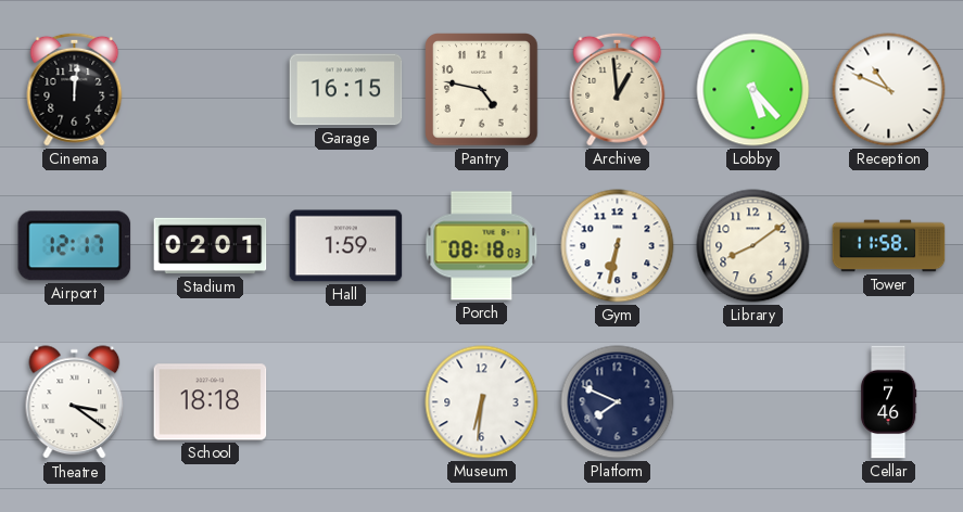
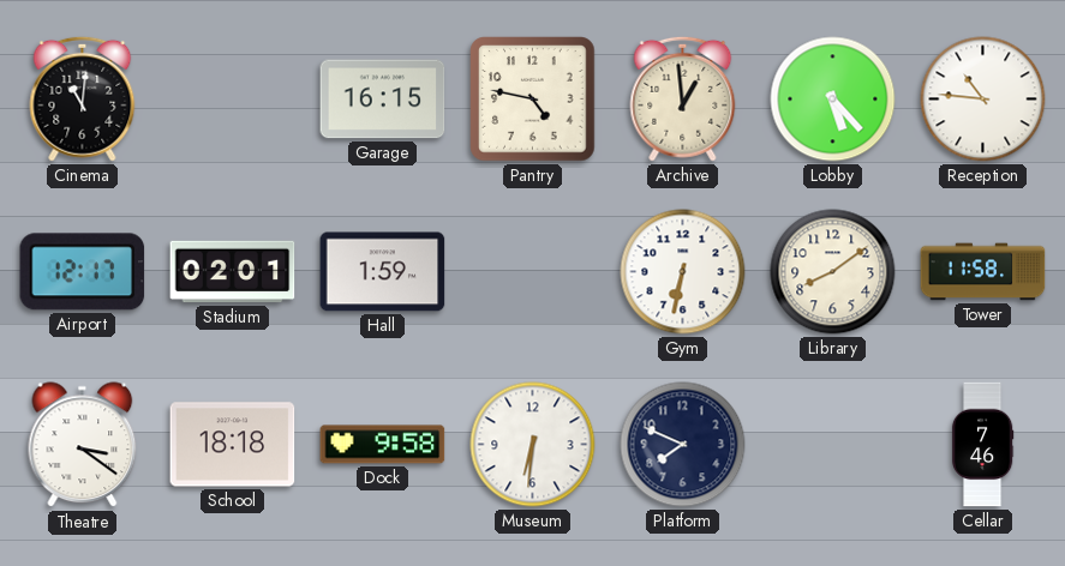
Cinema: 12:01 -> 11:01
Reception: 10:49 -> 10:46
Porch: 08:18 -> none
Dock: none -> 9:58
